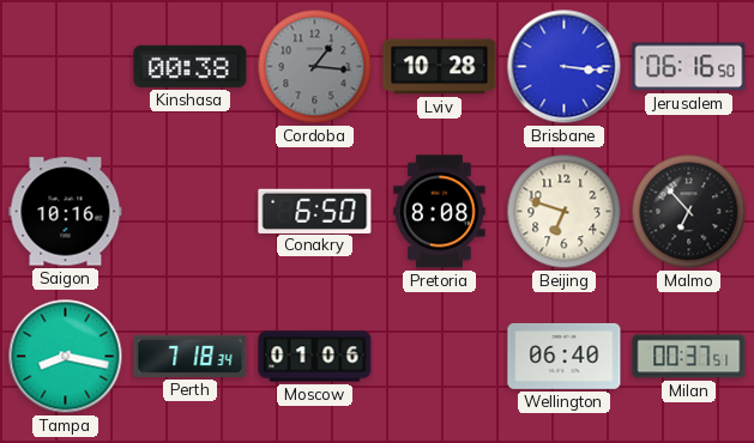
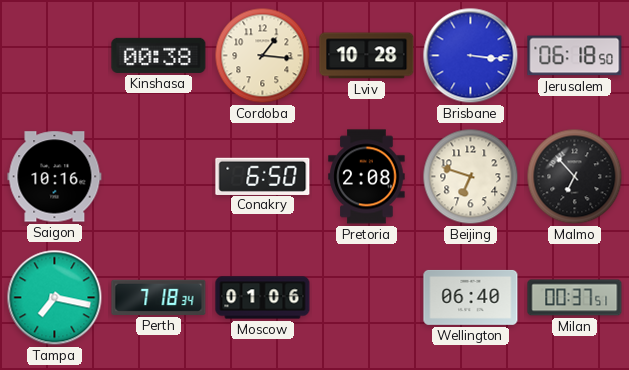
Cordoba dial: grey -> cream
Jerusalem: 06:16 -> 06:18
Pretoria: 8:08 -> 2:08
Tampa: 8:17 -> 7:17
